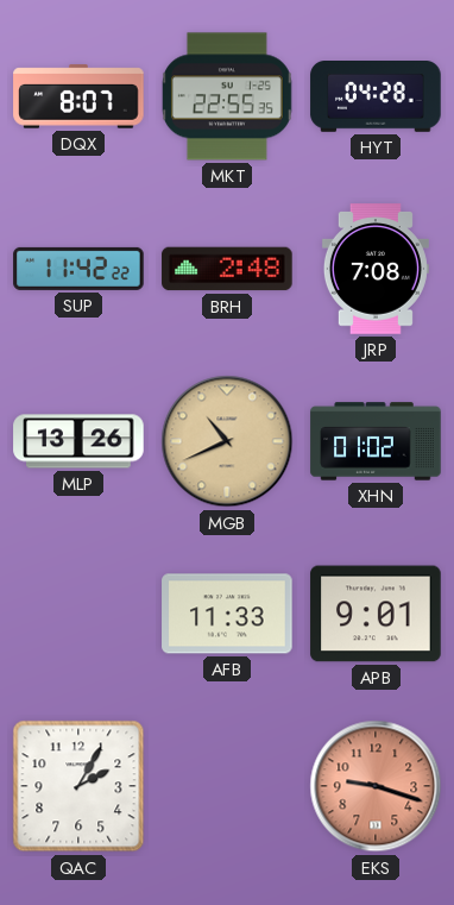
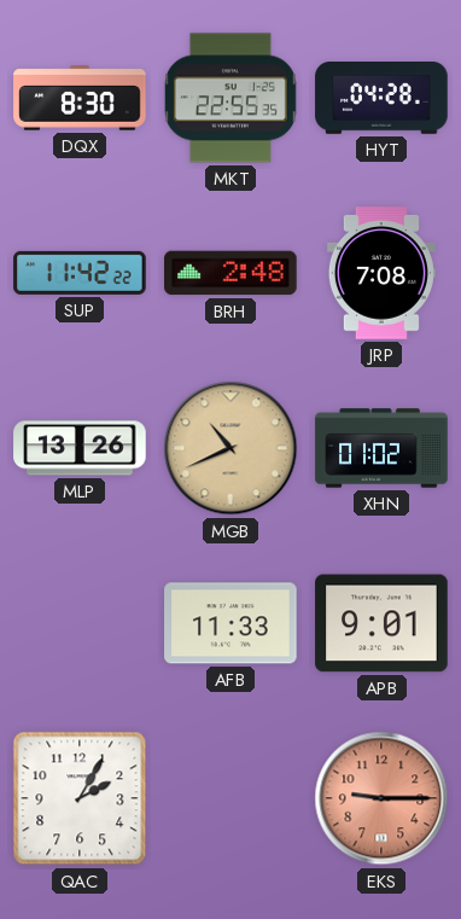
DQX: 8:07 -> 8:30
EKS: 9:18 -> 9:15
